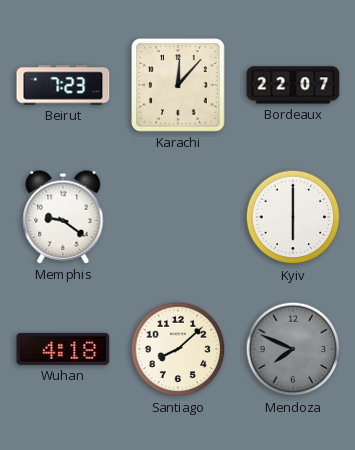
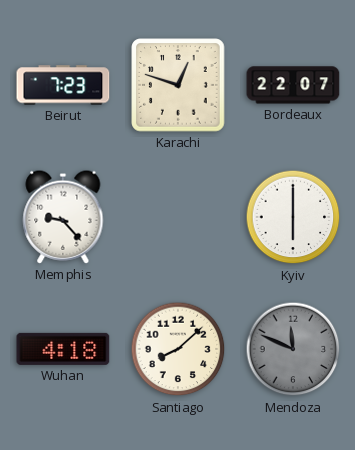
Karachi: 12:07 -> 12:48
Memphis: 9:21 -> 9:23
Mendoza: 7:49 -> 11:49
